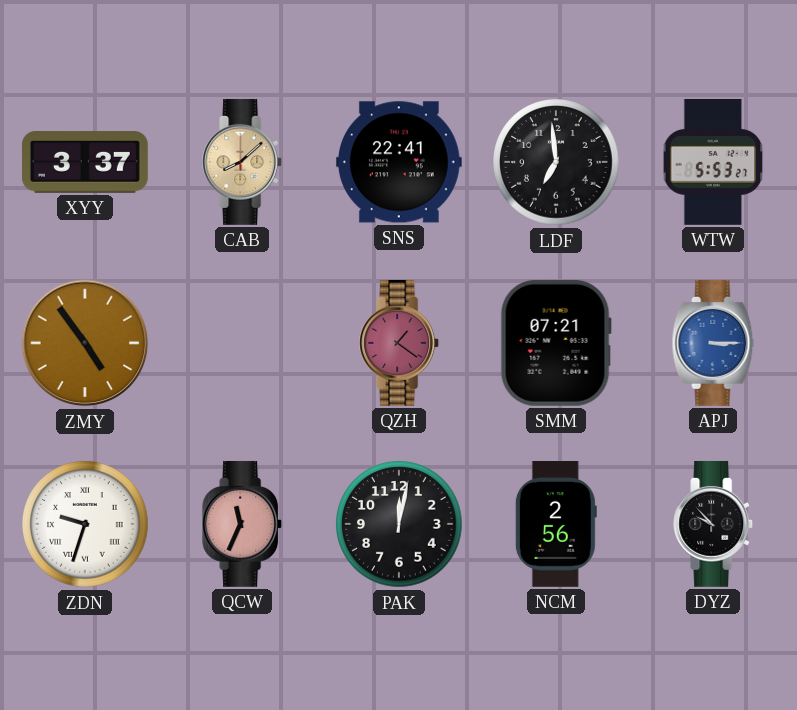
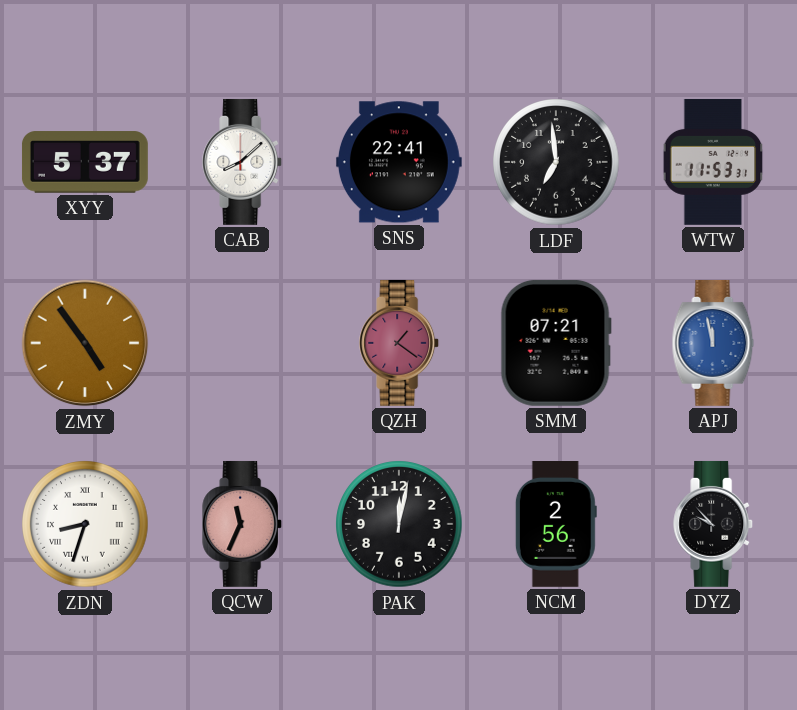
XYY: 3:37 -> 5:37
CAB dial: champagne -> white
WTW: 5:53 -> 11:53
APJ: 3:15 -> 11:58
ZDN: 9:33 -> 8:33
